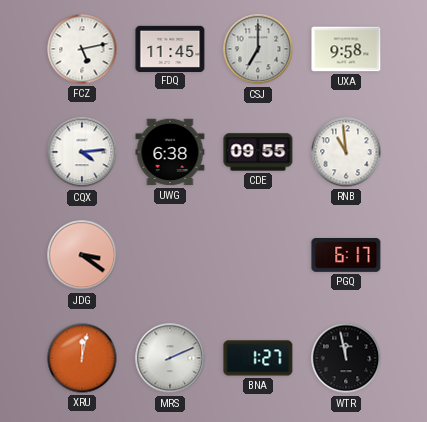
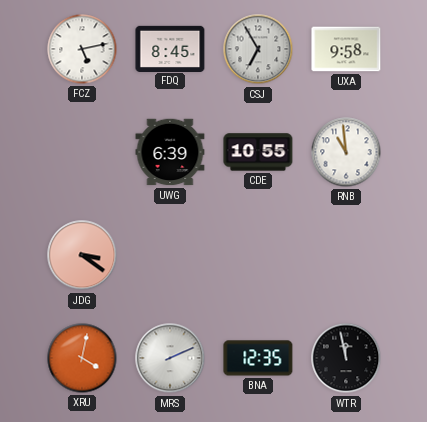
FDQ: 11:45 -> 8:45
CSJ: 7:00 -> 6:55
CQX: 4:14 -> none
UWG: 6:38 -> 6:39
CDE: 09:55 -> 10:55
PGQ: 6:17 -> none
XRU: 12:02 -> 4:02
BNA: 1:27 -> 12:35
